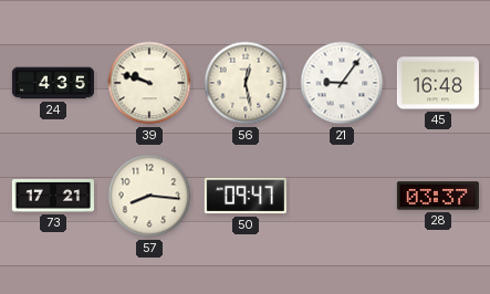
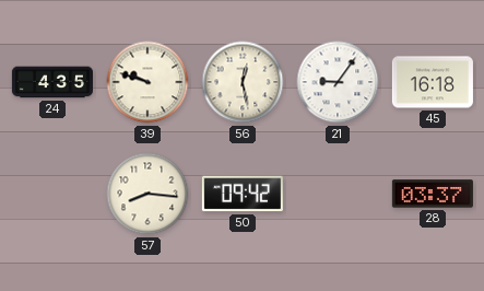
45: 16:48 -> 16:18
73: 17:21 -> none
50: 09:47 -> 09:42
